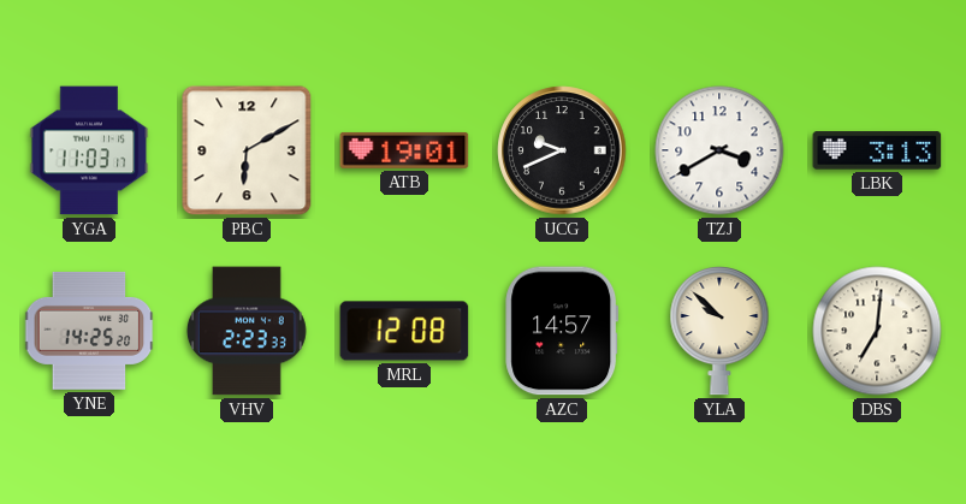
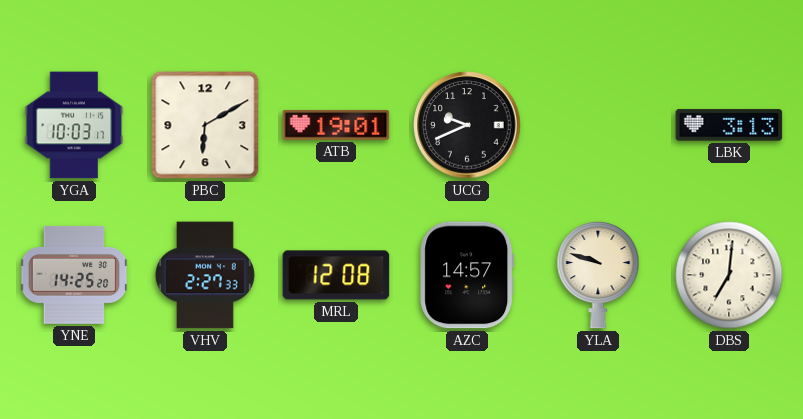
YGA: 11:03 -> 10:03
TZJ: 3:40 -> none
VHV: 2:23 -> 2:27
YLA: 9:52 -> 9:48
